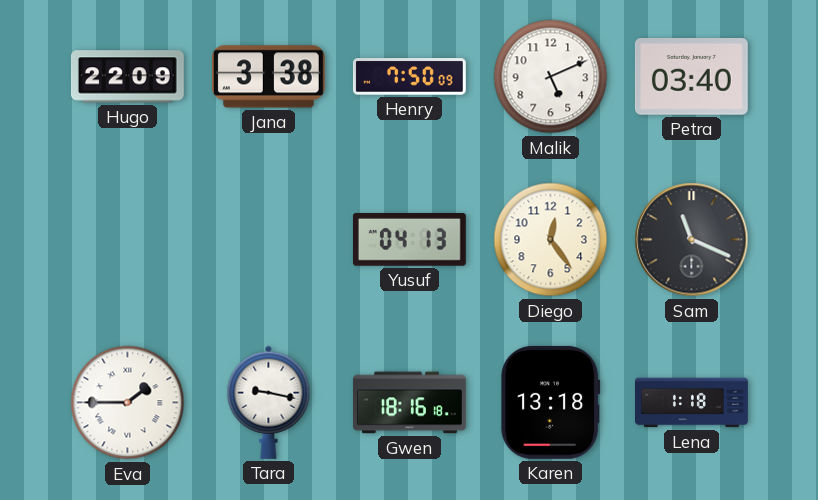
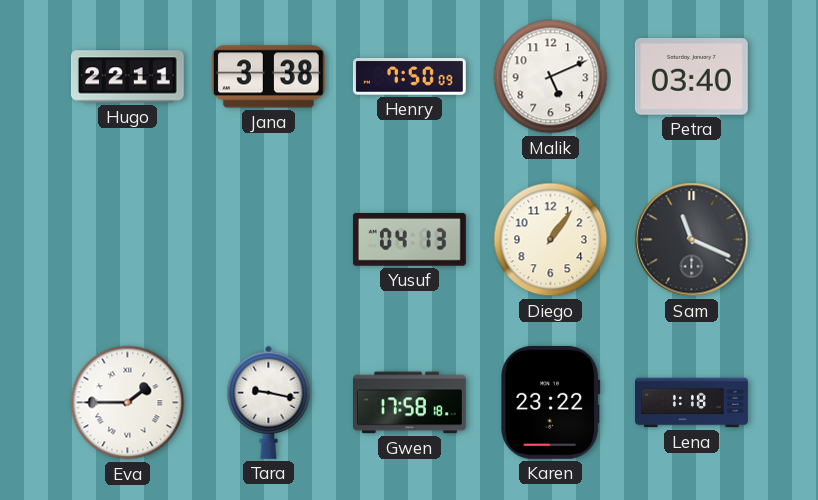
Hugo: 22:09 -> 22:11
Diego: 12:24 -> 1:06
Gwen: 18:16 -> 17:58
Karen: 13:18 -> 23:22
